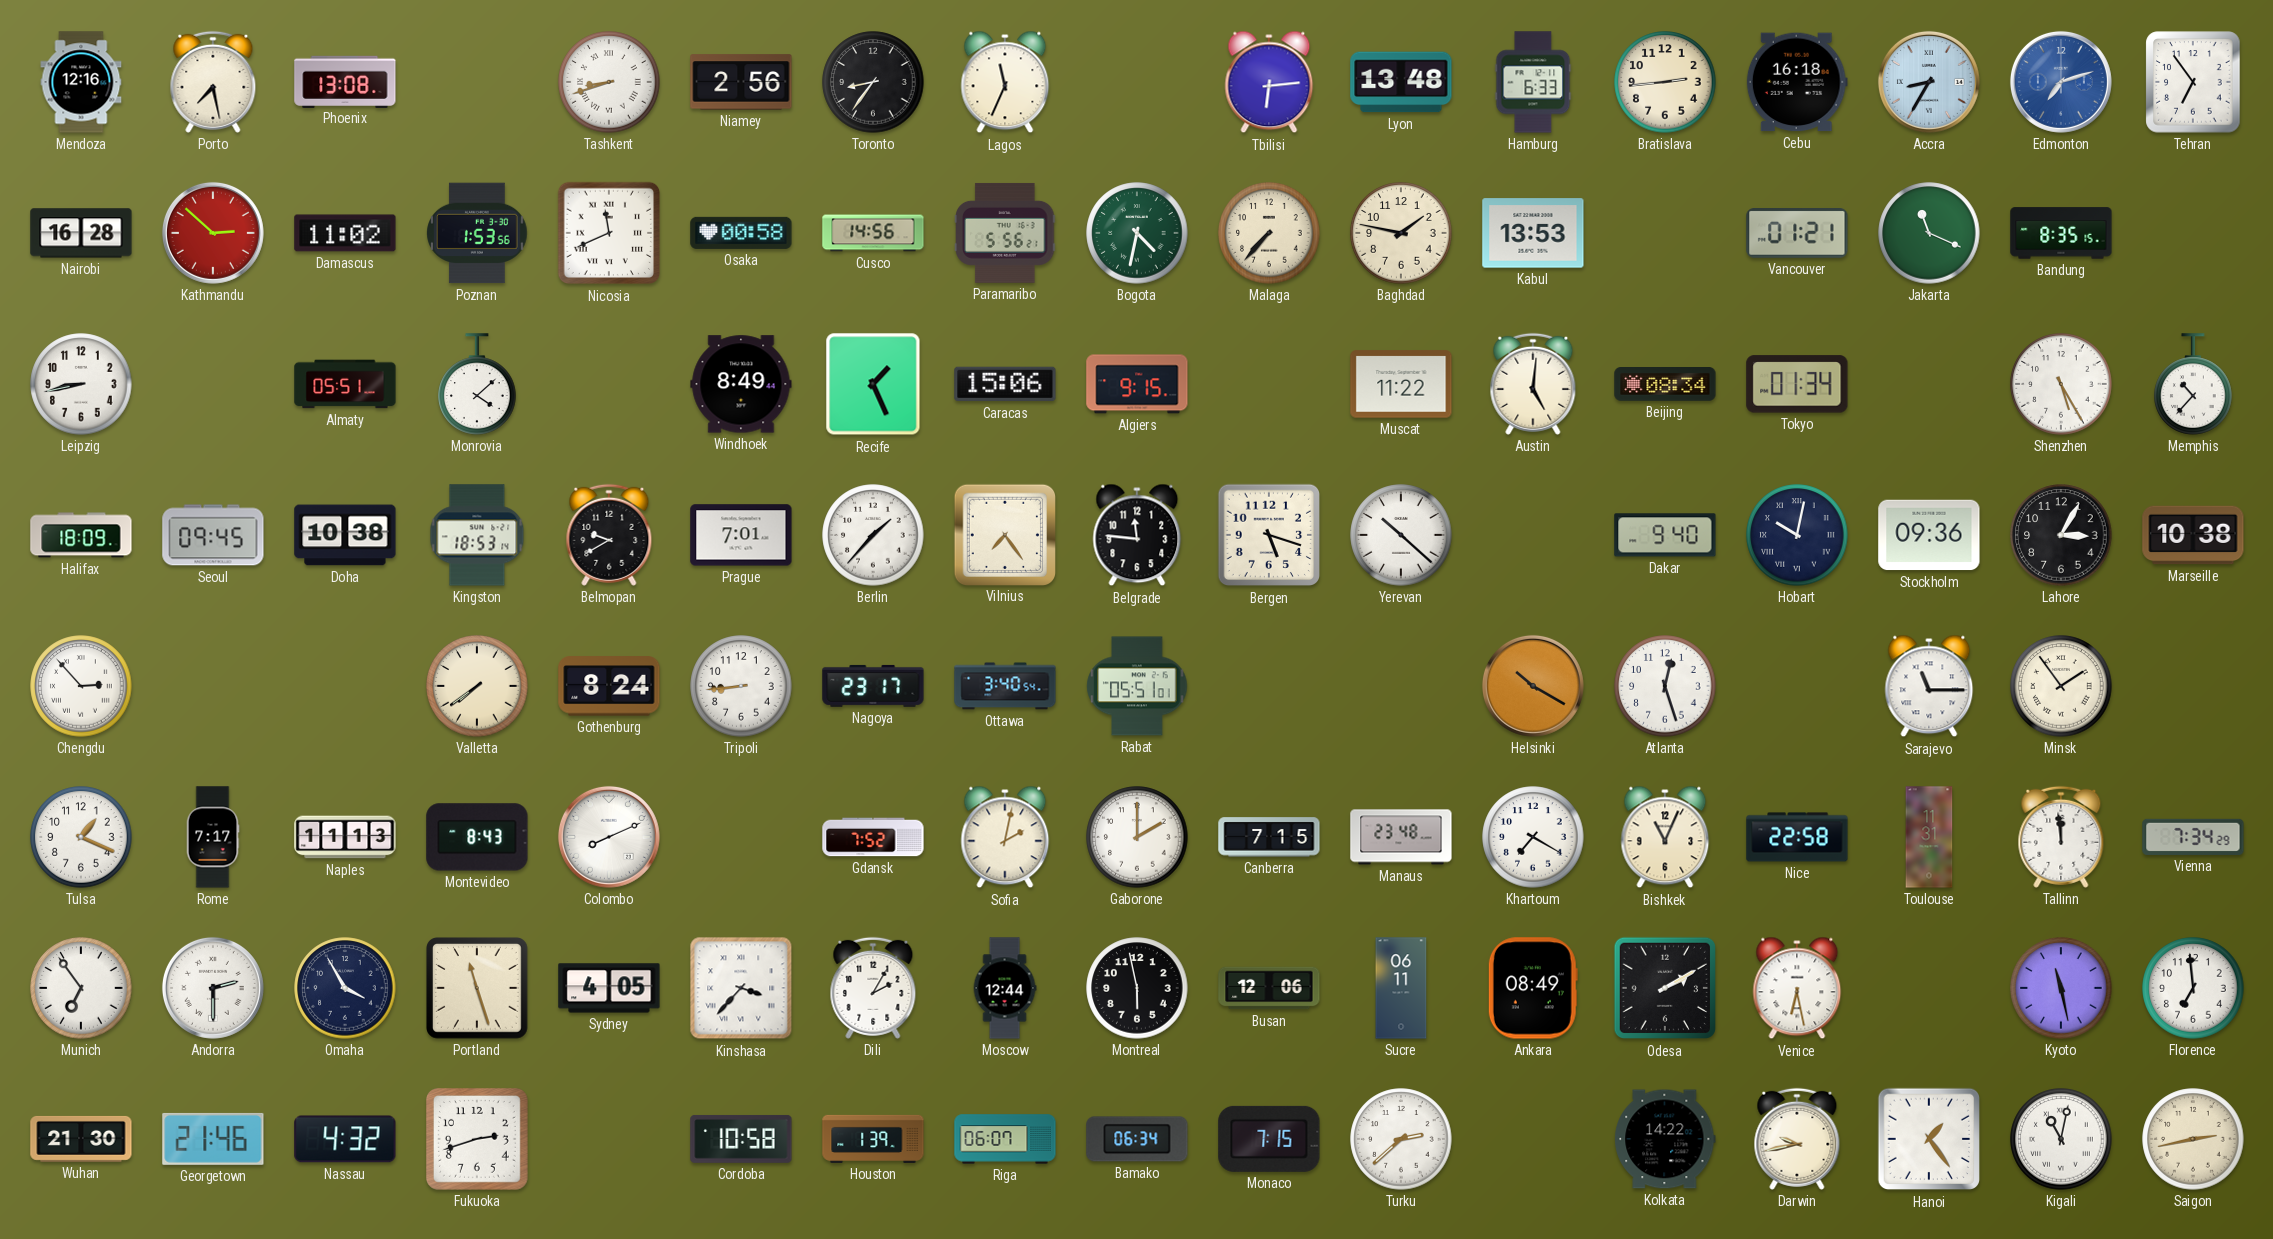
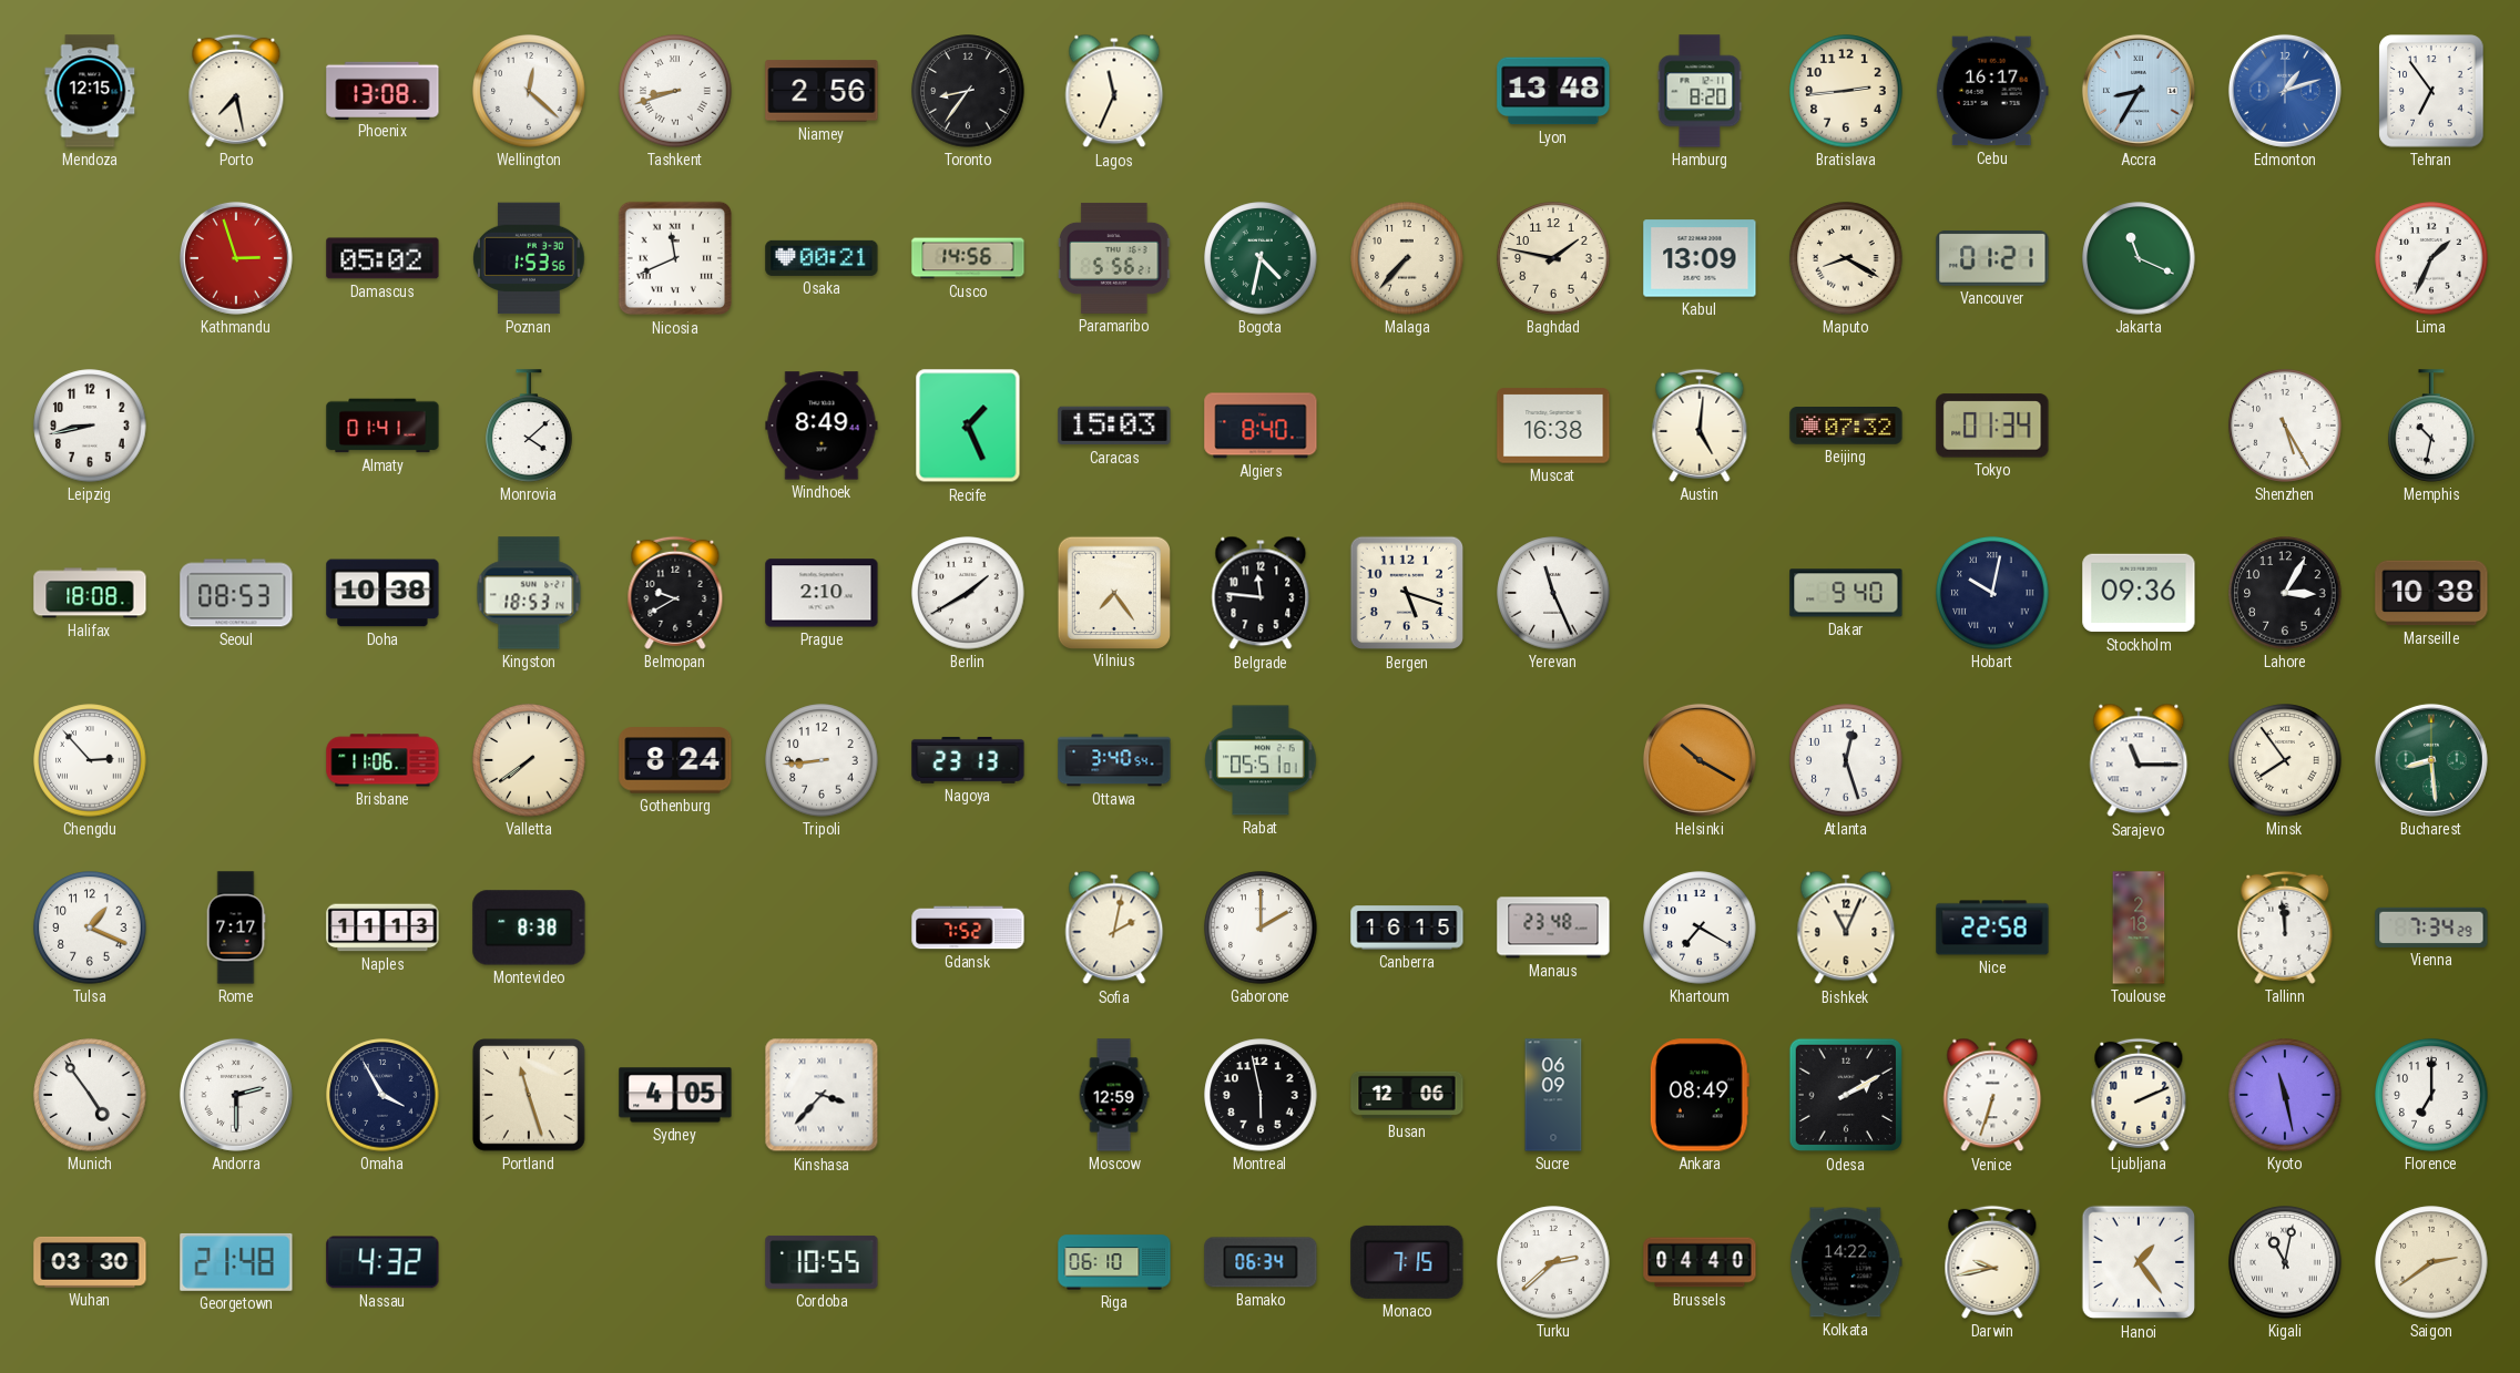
Mendoza: 12:16 -> 12:15
Wellington: none -> 12:22
Tbilisi: 6:14 -> none
Hamburg: 6:33 -> 8:20
Cebu: 16:18 -> 16:17
Edmonton: 7:12 -> 1:12
Nairobi: 16:28 -> none
Kathmandu: 2:52 -> 2:57
Damascus: 11:02 -> 05:02
Osaka: 00:58 -> 00:21
Kabul: 13:53 -> 13:09
Maputo: none -> 8:20
Bandung: 8:35 -> none
Lima: none -> 1:34
Almaty: 05:51 -> 01:41
Caracas: 15:06 -> 15:03
Algiers: 9:15 -> 8:40
Muscat: 11:22 -> 16:38
Beijing: 08:34 -> 07:32
Memphis: 10:37 -> 10:32
Halifax: 18:09 -> 18:08
Seoul: 09:45 -> 08:53
Prague: 7:01 -> 2:10
Berlin: 1:37 -> 1:40
Yerevan: 10:22 -> 11:26
Brisbane: none -> 11:06
Nagoya: 23:17 -> 23:13
Minsk: 1:54 -> 7:54
Bucharest: none -> 8:29
Montevideo: 8:43 -> 8:38
Colombo: 8:11 -> none
Canberra: 7:15 -> 16:15
Toulouse: 11:31 -> 2:18
Munich: 6:54 -> 4:54
Dili: 2:05 -> none
Moscow: 12:44 -> 12:59
Sucre: 06:11 -> 06:09
Venice: 6:28 -> 6:33
Ljubljana: none -> 2:11
Florence: 6:59 -> 7:00
Wuhan: 21:30 -> 03:30
Georgetown: 21:46 -> 21:48
Fukuoka: 2:42 -> none
Cordoba: 10:58 -> 10:55
Houston: 1:39 -> none
Riga: 06:07 -> 06:10
Brussels: none -> 04:40
Saigon: 2:43 -> 2:39
